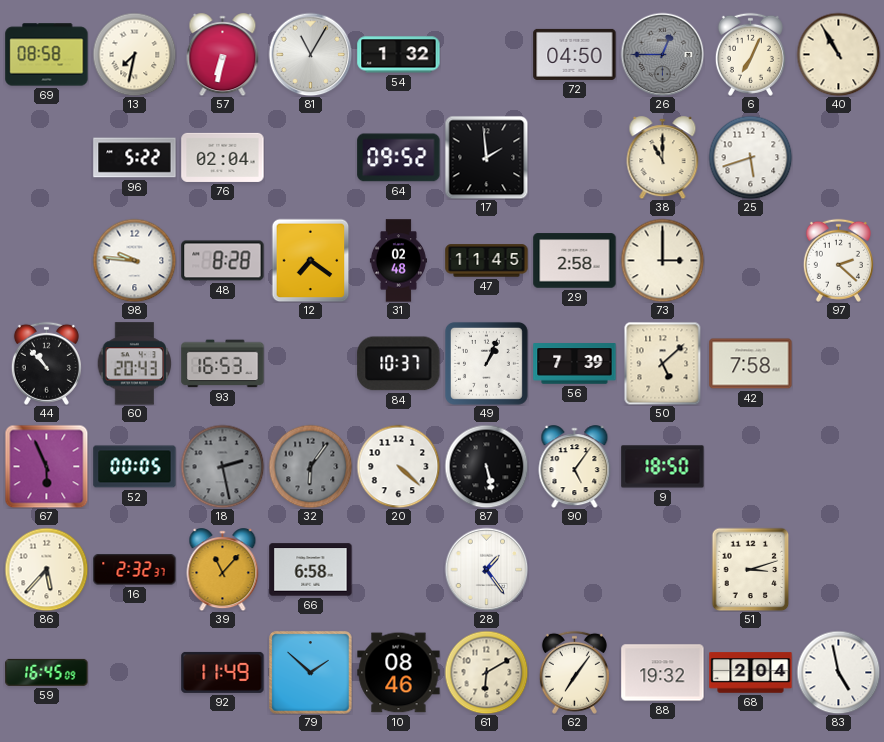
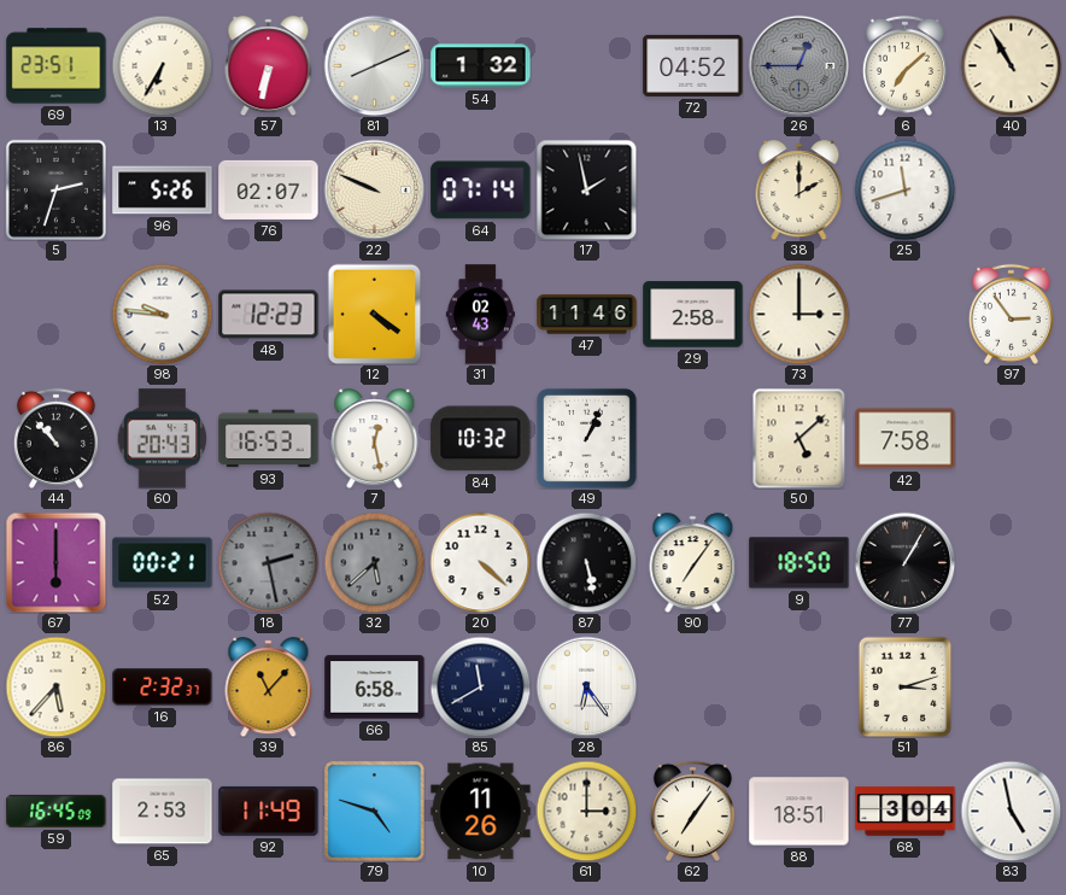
69: 08:58 -> 23:51
13: 7:32 -> 6:35
81: 11:05 -> 8:11
72: 04:50 -> 04:52
6: 7:04 -> 7:08
5: none -> 2:33
96: 5:22 -> 5:26
76: 02:04 -> 02:07
22: none -> 9:49
64: 09:52 -> 07:14
17: 1:59 -> 1:58
38: 11:00 -> 2:00
25: 5:42 -> 11:42
48: 8:28 -> 12:23
12: 7:21 -> 4:21
31: 02:48 -> 02:43
47: 11:45 -> 11:46
97: 2:22 -> 2:54
7: none -> 12:28
84: 10:37 -> 10:32
56: 7:39 -> none
67: 5:56 -> 6:00
52: 00:05 -> 00:21
32: 6:06 -> 5:38
90: 5:06 -> 7:06
77: none -> 1:05
85: none -> 11:40
28: 1:24 -> 6:24
65: none -> 2:53
79: 1:52 -> 4:48
10: 08:46 -> 11:26
61: 6:10 -> 3:00
88: 19:32 -> 18:51
68: 2:04 -> 3:04
